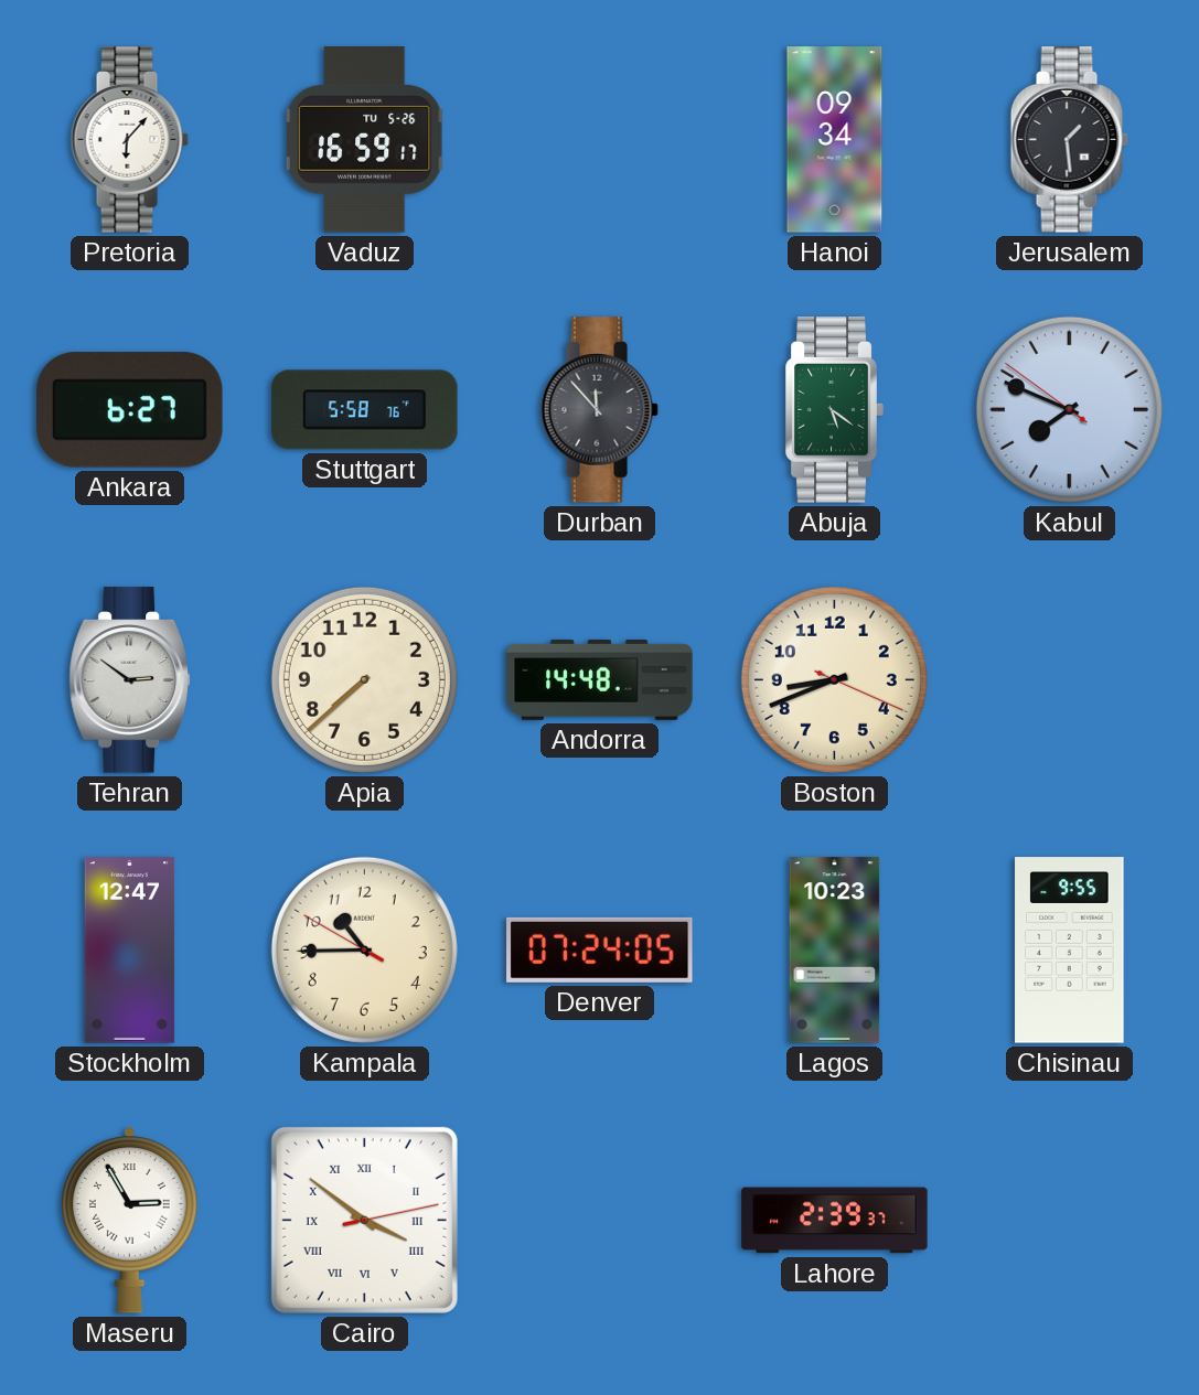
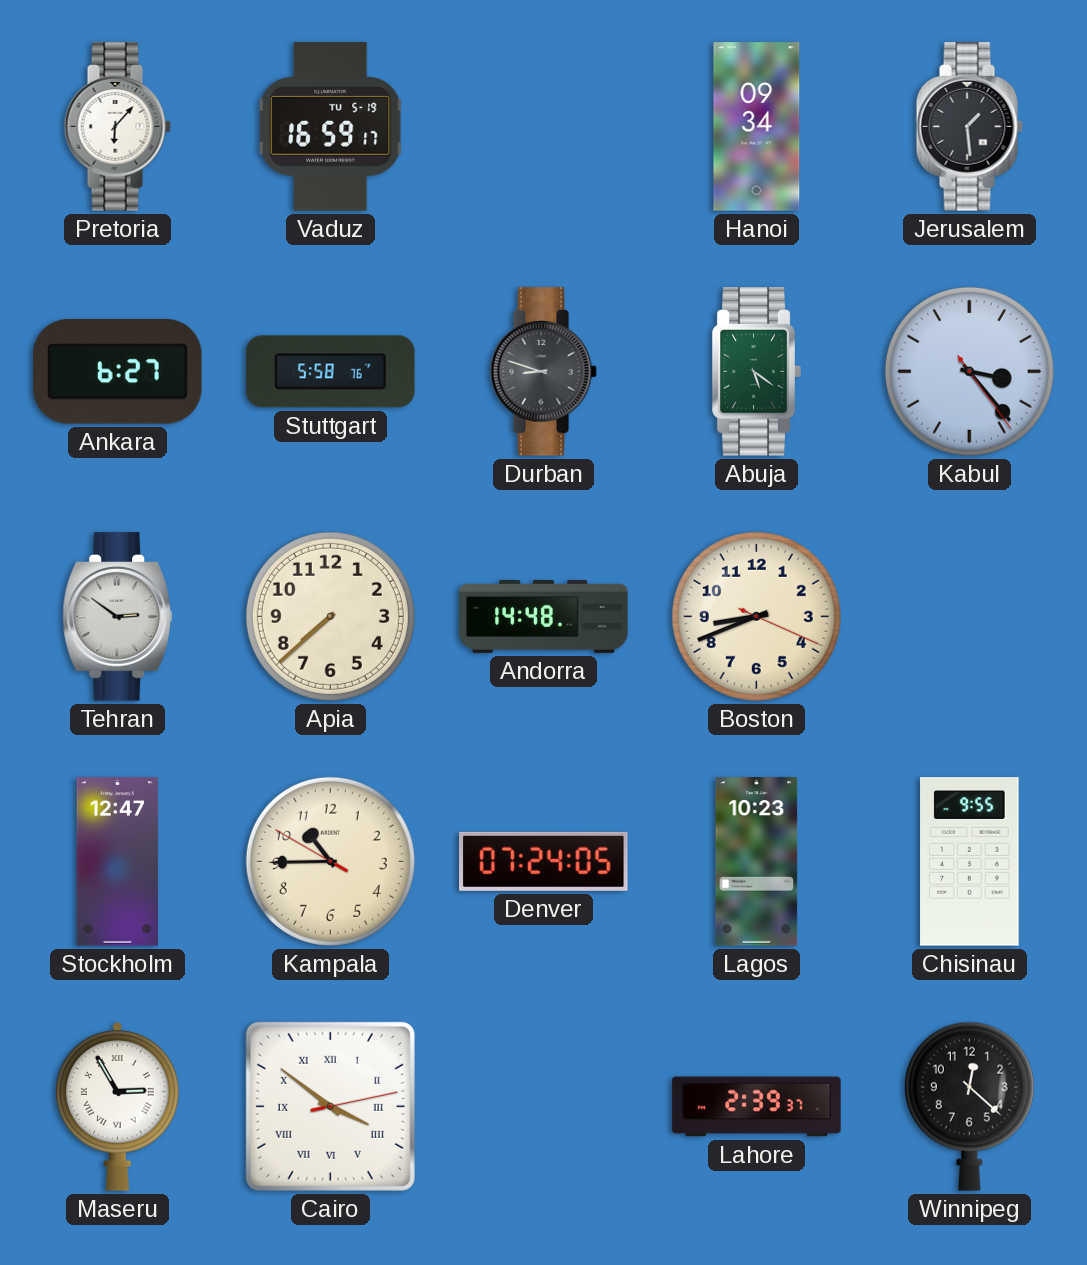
Vaduz date: TU 5-26 -> TU 5-19
Durban: 11:53 -> 8:48
Kabul: 7:48 -> 3:23
Winnipeg: none -> 12:22
